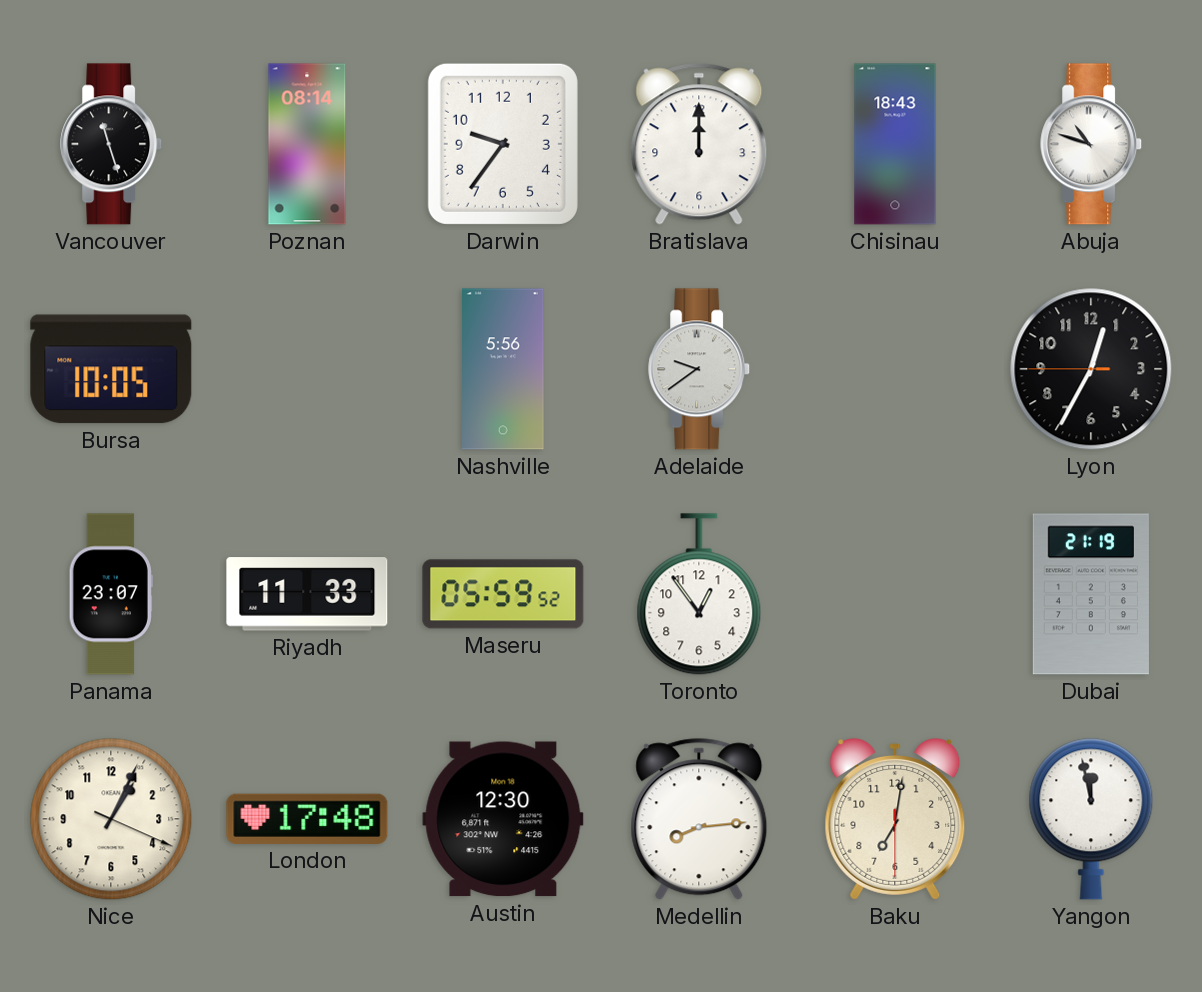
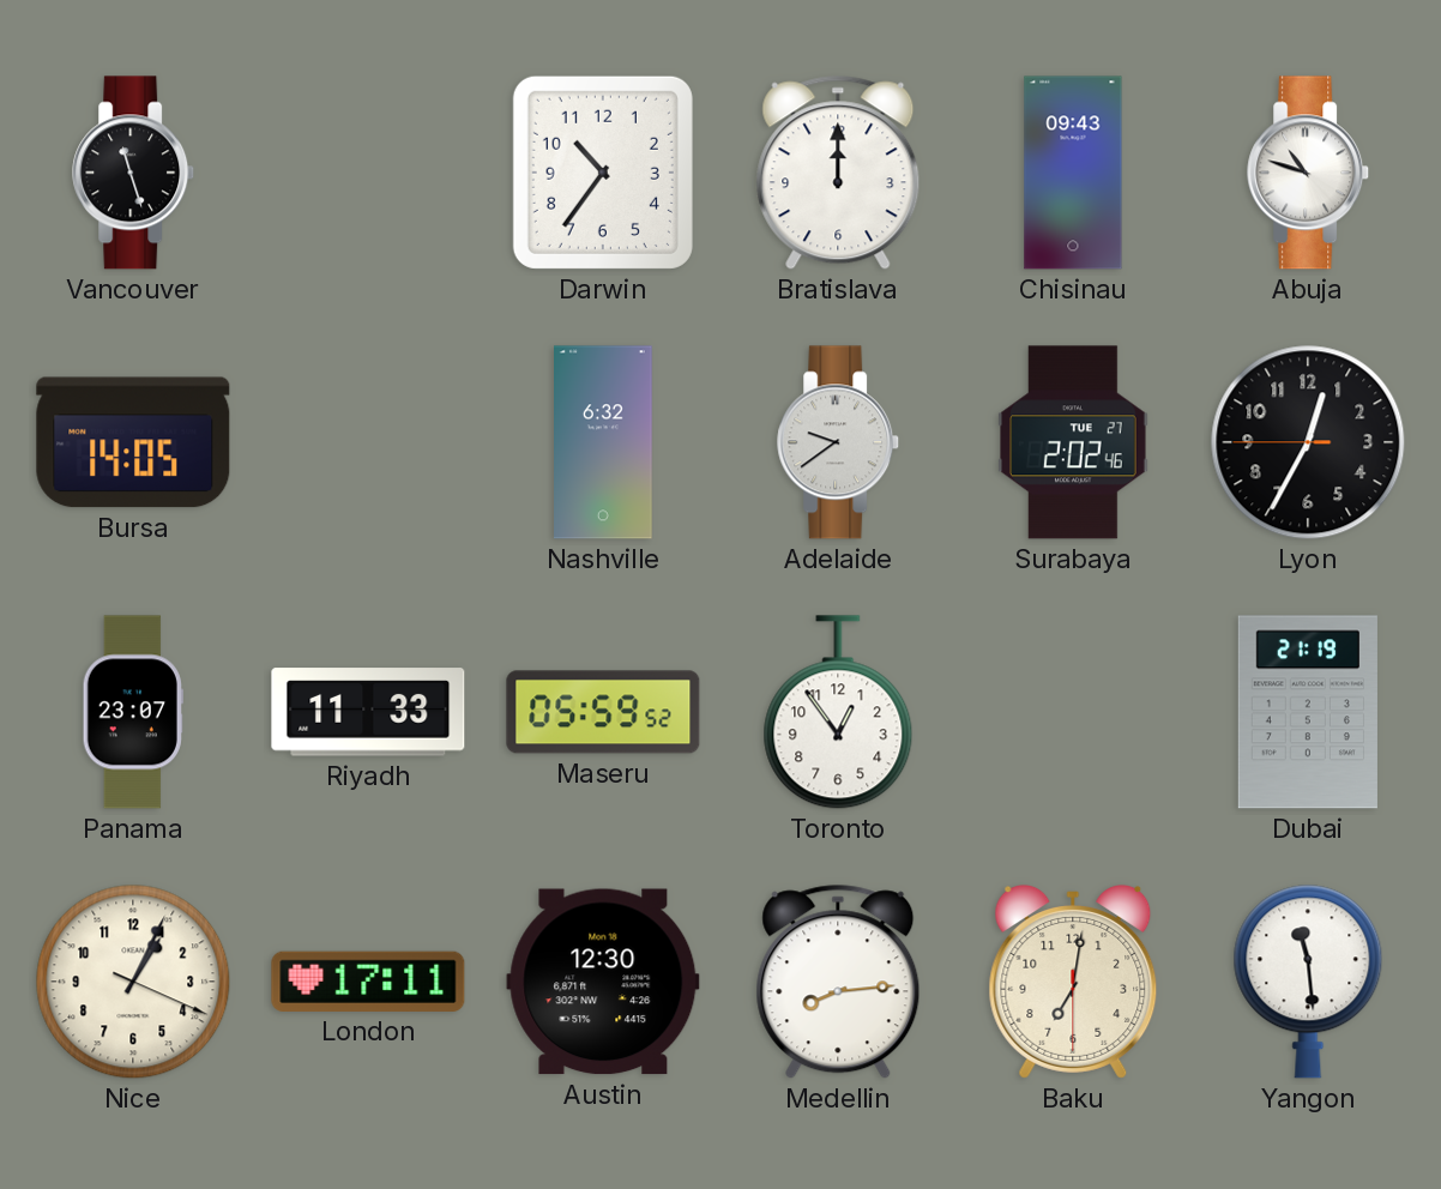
Poznan: 08:14 -> none
Darwin: 9:36 -> 10:36
Chisinau: 18:43 -> 09:43
Bursa: 10:05 -> 14:05
Nashville: 5:56 -> 6:32
Surabaya: none -> 2:02
London: 17:48 -> 17:11
Yangon: 11:58 -> 11:29
